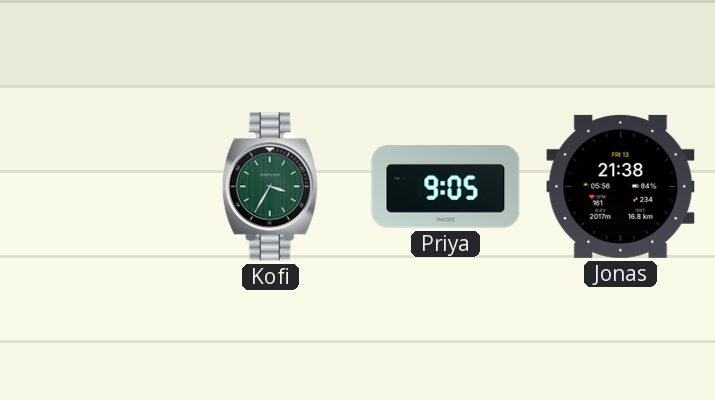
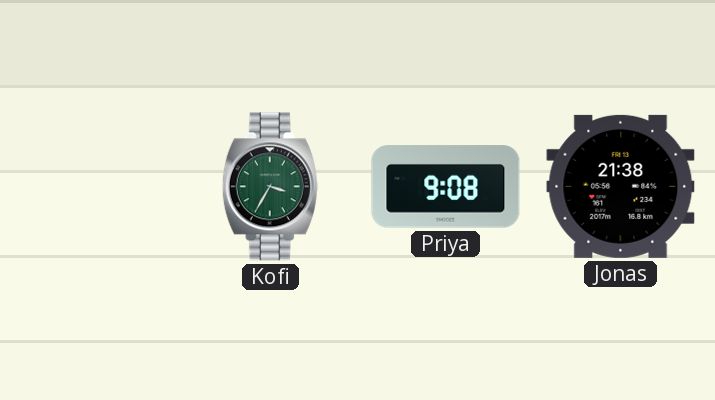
Priya: 9:05 -> 9:08
